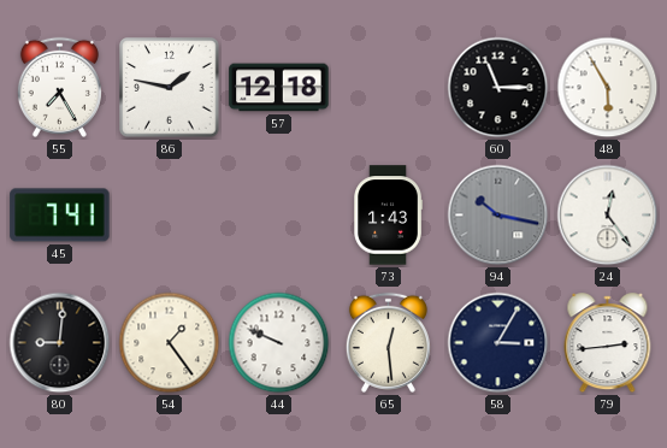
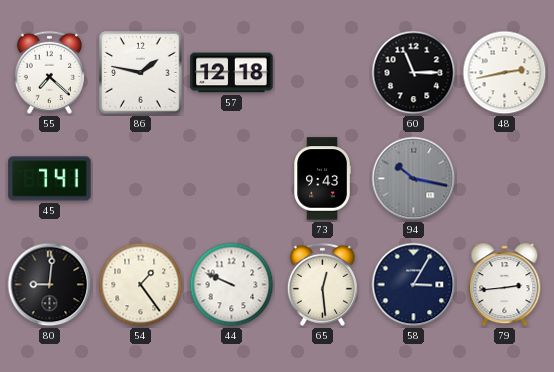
55: 7:25 -> 7:22
48: 5:55 -> 2:43
73: 1:43 -> 9:43
24: 12:24 -> none
